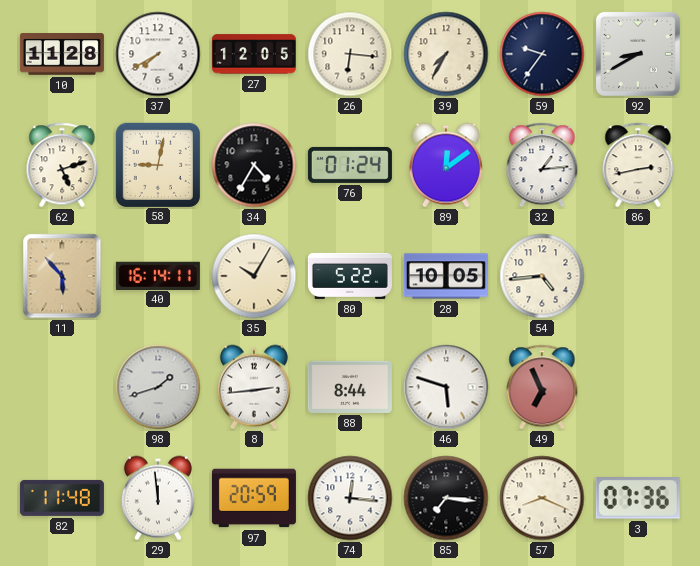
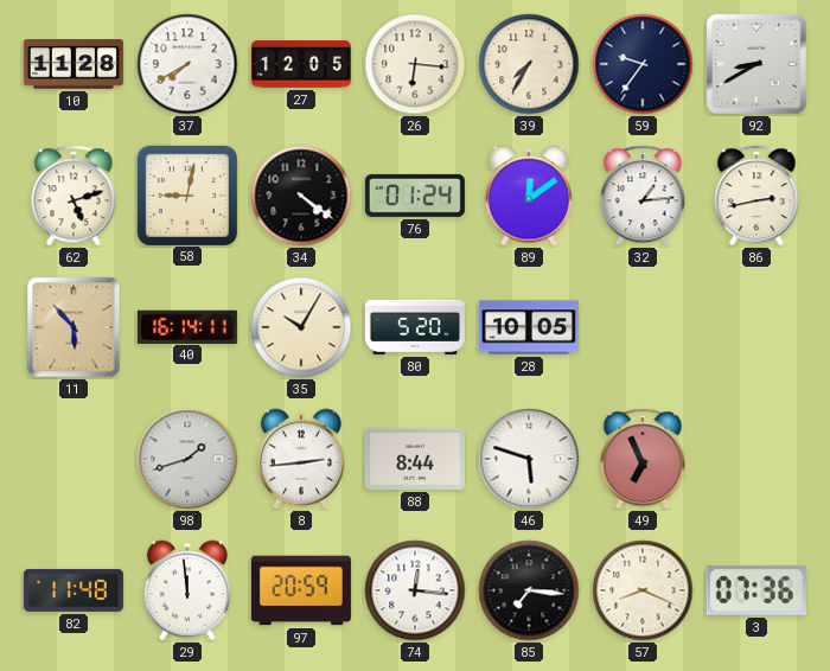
34: 4:35 -> 4:21
80: 5:22 -> 5:20
54: 4:44 -> none
